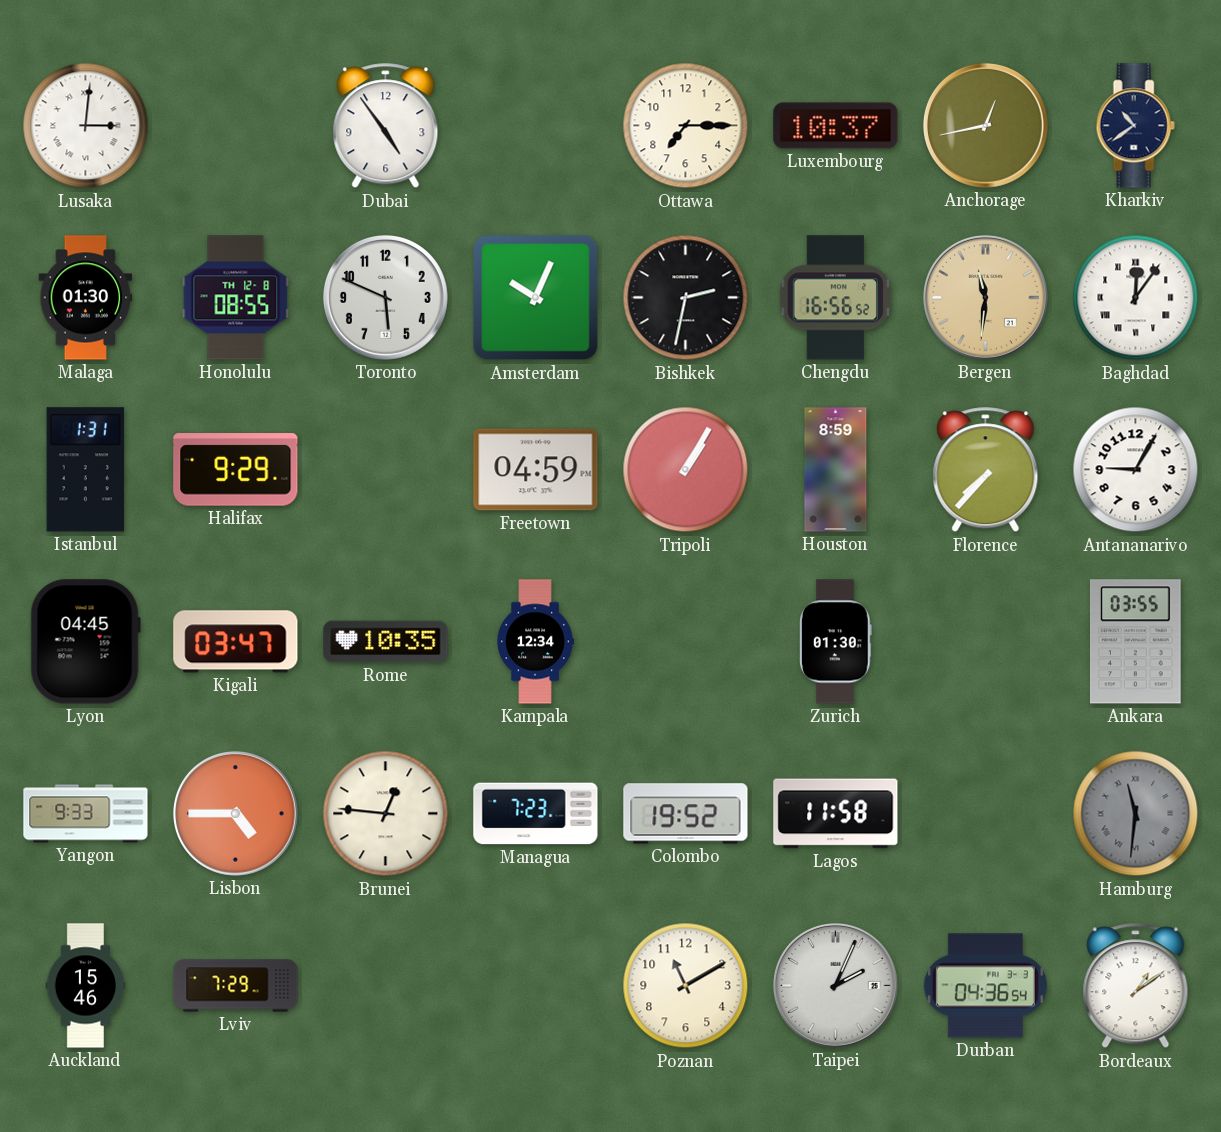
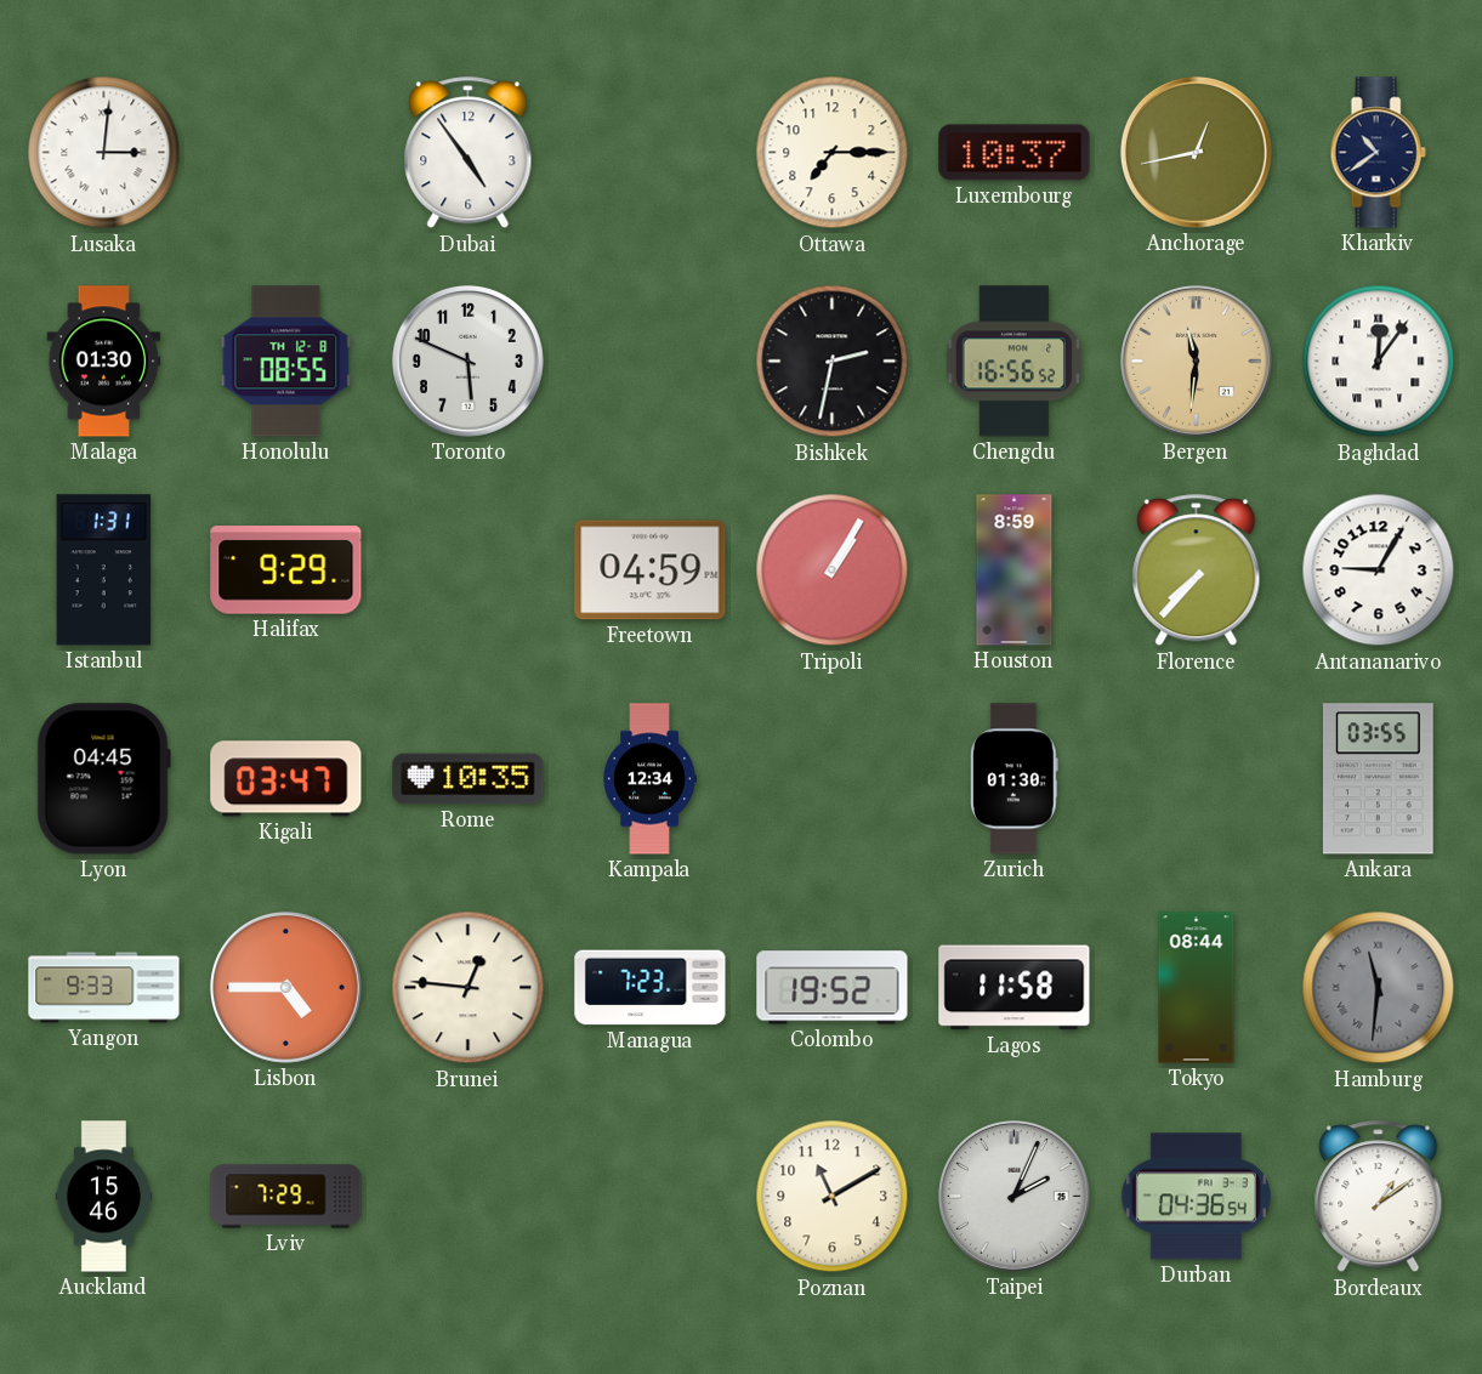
Amsterdam: 10:04 -> none
Tokyo: none -> 08:44
